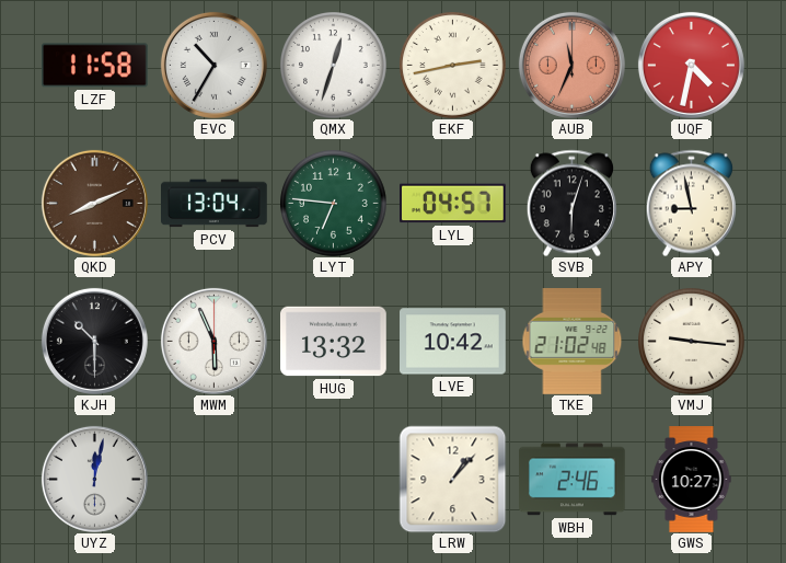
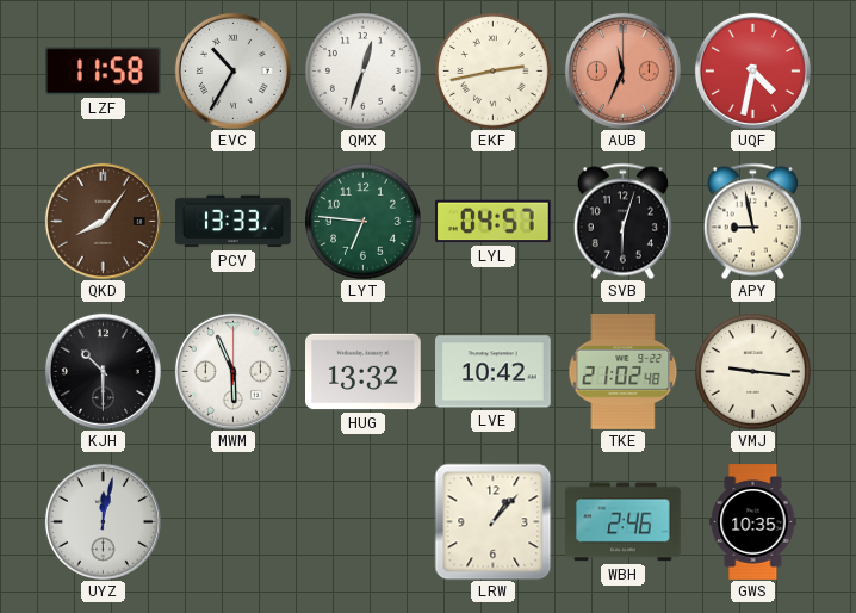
QKD: 8:11 -> 8:06
PCV: 13:04 -> 13:33
GWS: 10:27 -> 10:35
